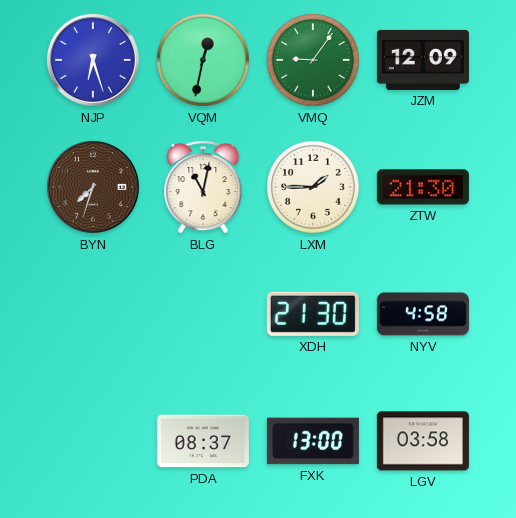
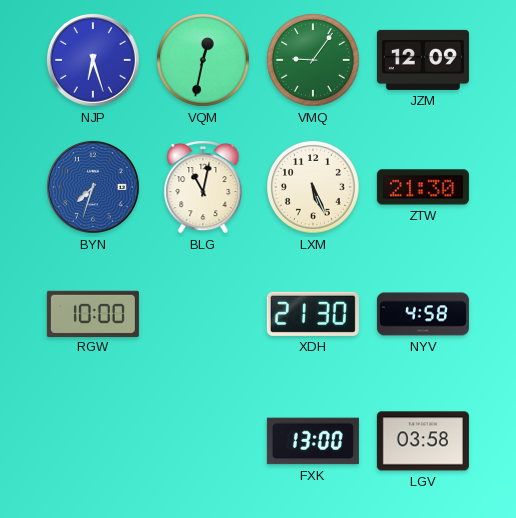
BYN dial: brown -> blue
LXM: 1:45 -> 5:26
RGW: none -> 10:00
PDA: 08:37 -> none
